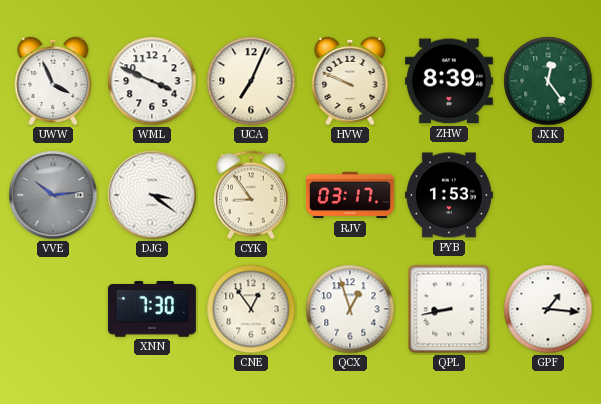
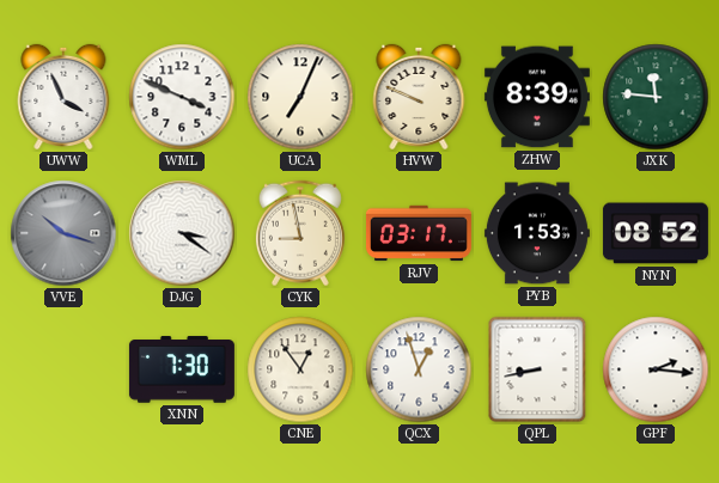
JXK: 12:24 -> 11:46
VVE: 10:14 -> 10:18
CYK: 8:54 -> 8:58
NYN: none -> 08:52
GPF: 1:16 -> 2:16
